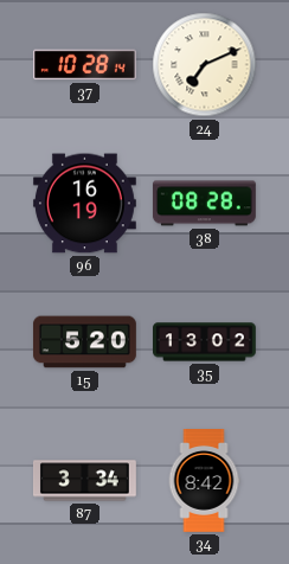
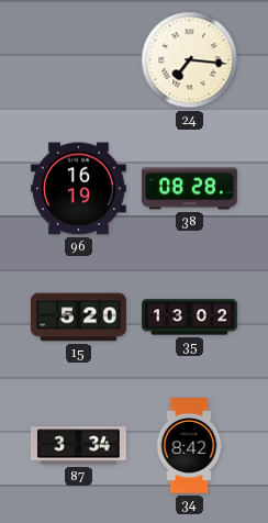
37: 10:28 -> none
24: 7:11 -> 7:16
